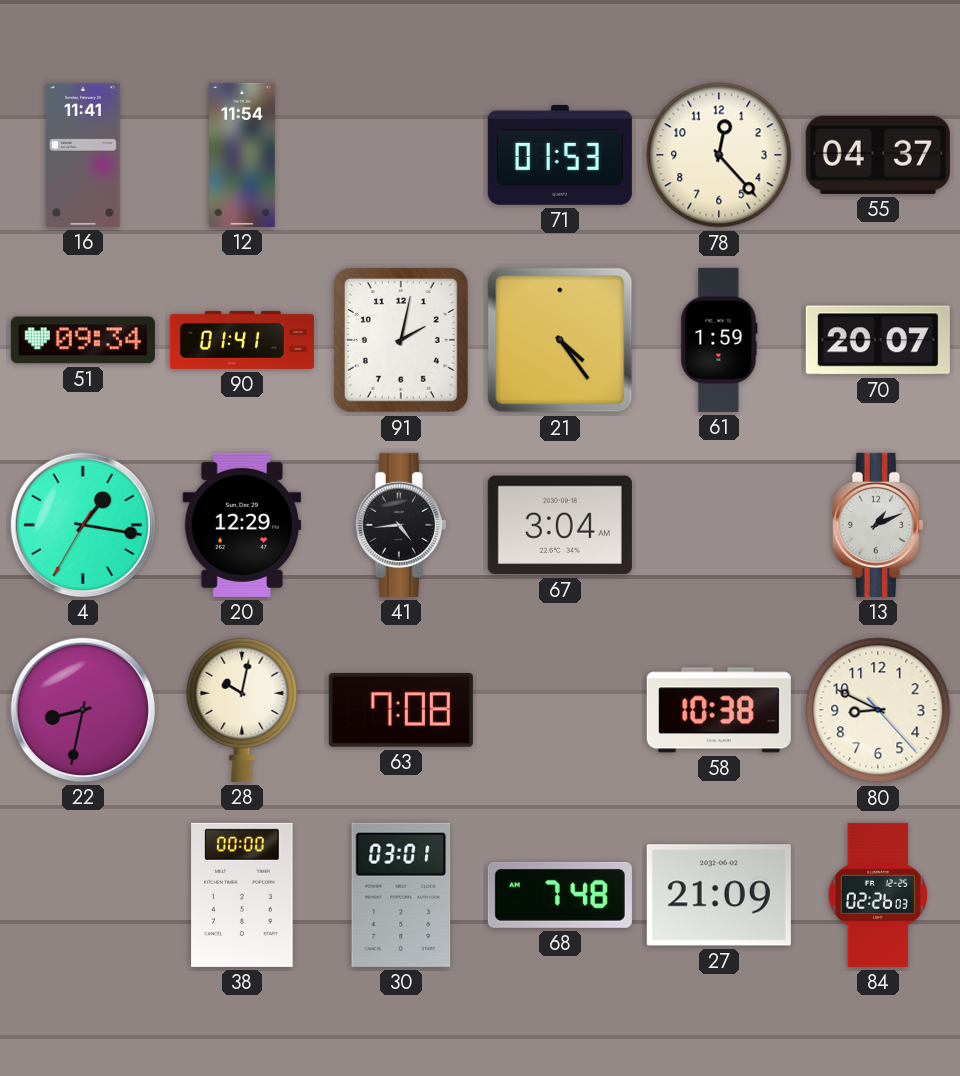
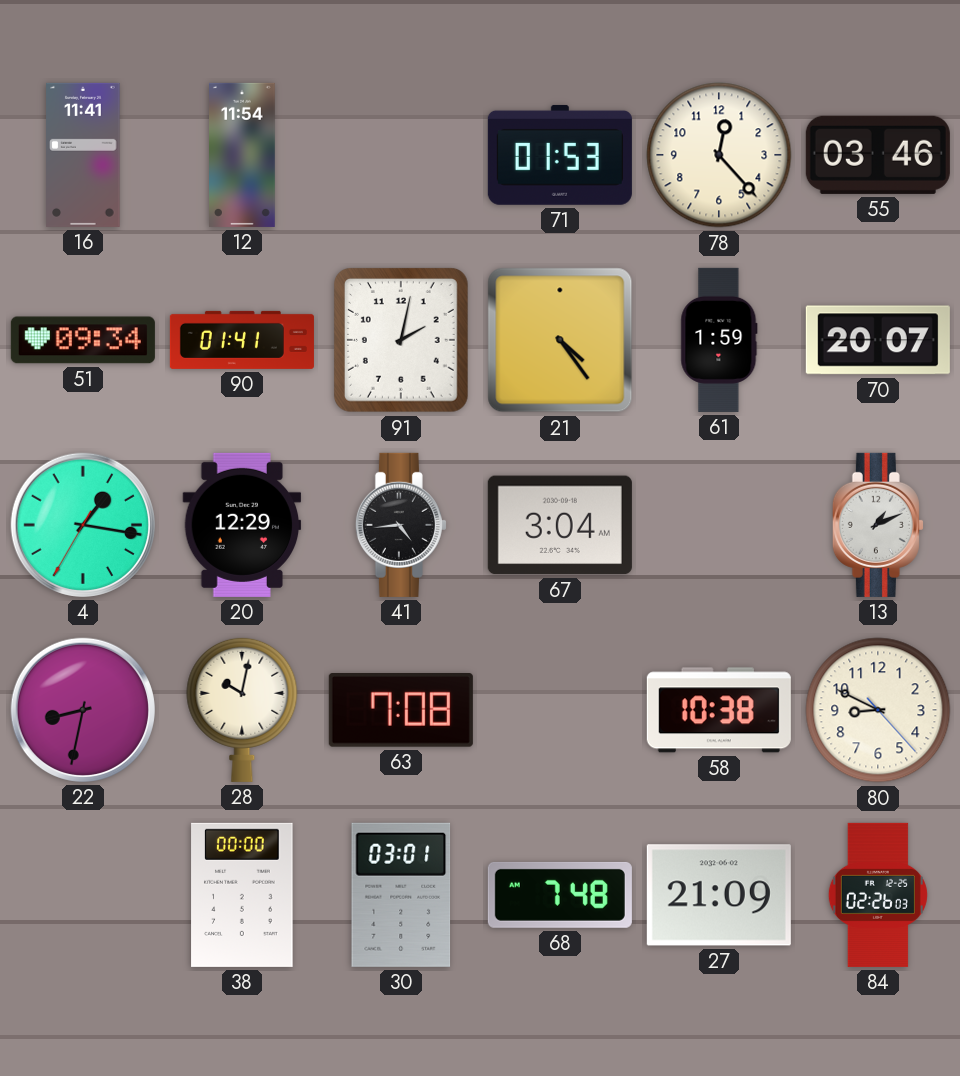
55: 04:37 -> 03:46
